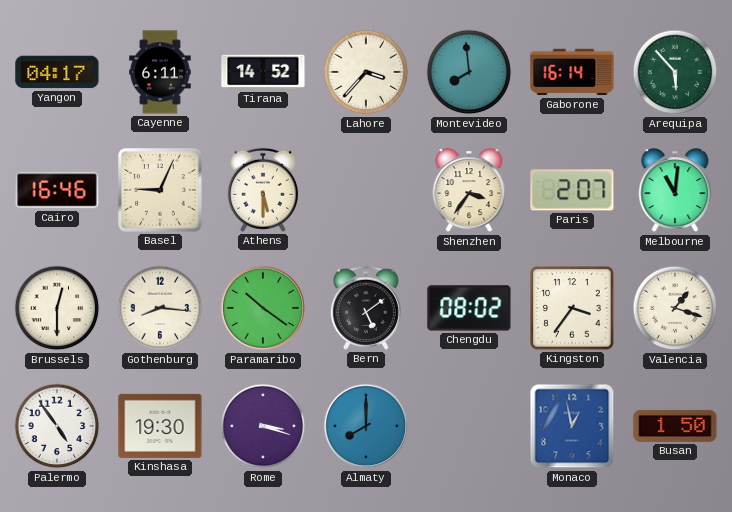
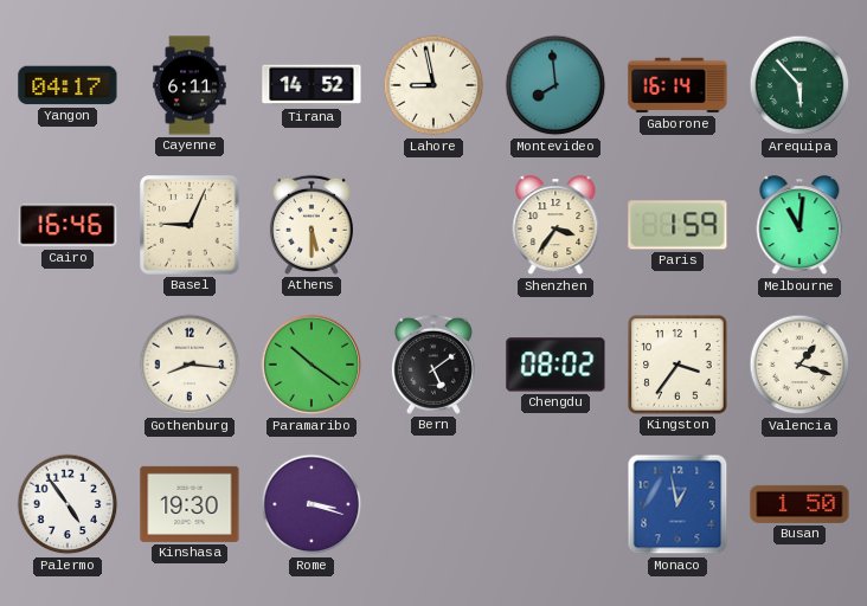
Lahore: 3:37 -> 8:58
Paris: 2:07 -> 1:59
Brussels: 12:30 -> none
Almaty: 8:00 -> none
